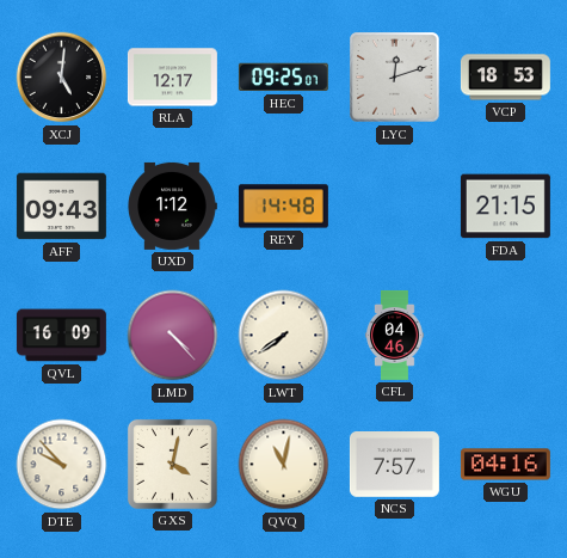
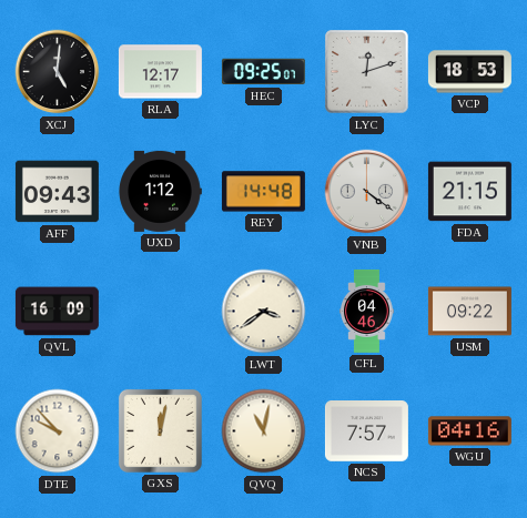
VNB: none -> 4:21
LMD: 4:23 -> none
LWT: 7:39 -> 3:39
USM: none -> 09:22
GXS: 4:02 -> 12:02
